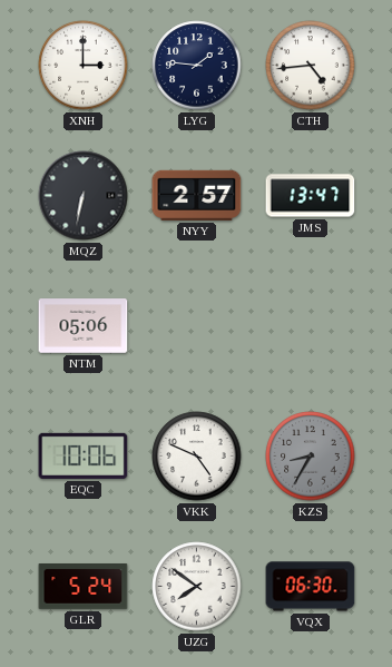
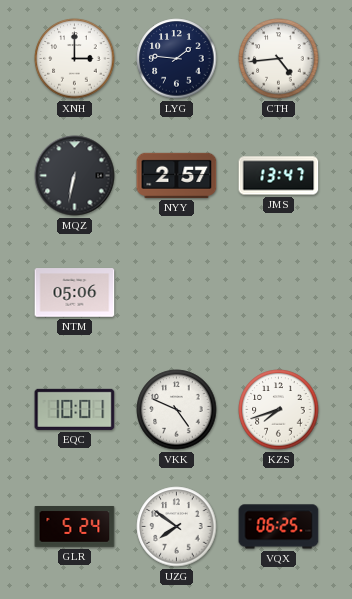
EQC: 10:06 -> 10:01
KZS: 8:35 -> 7:42
KZS dial: grey -> white
VQX: 06:30 -> 06:25
